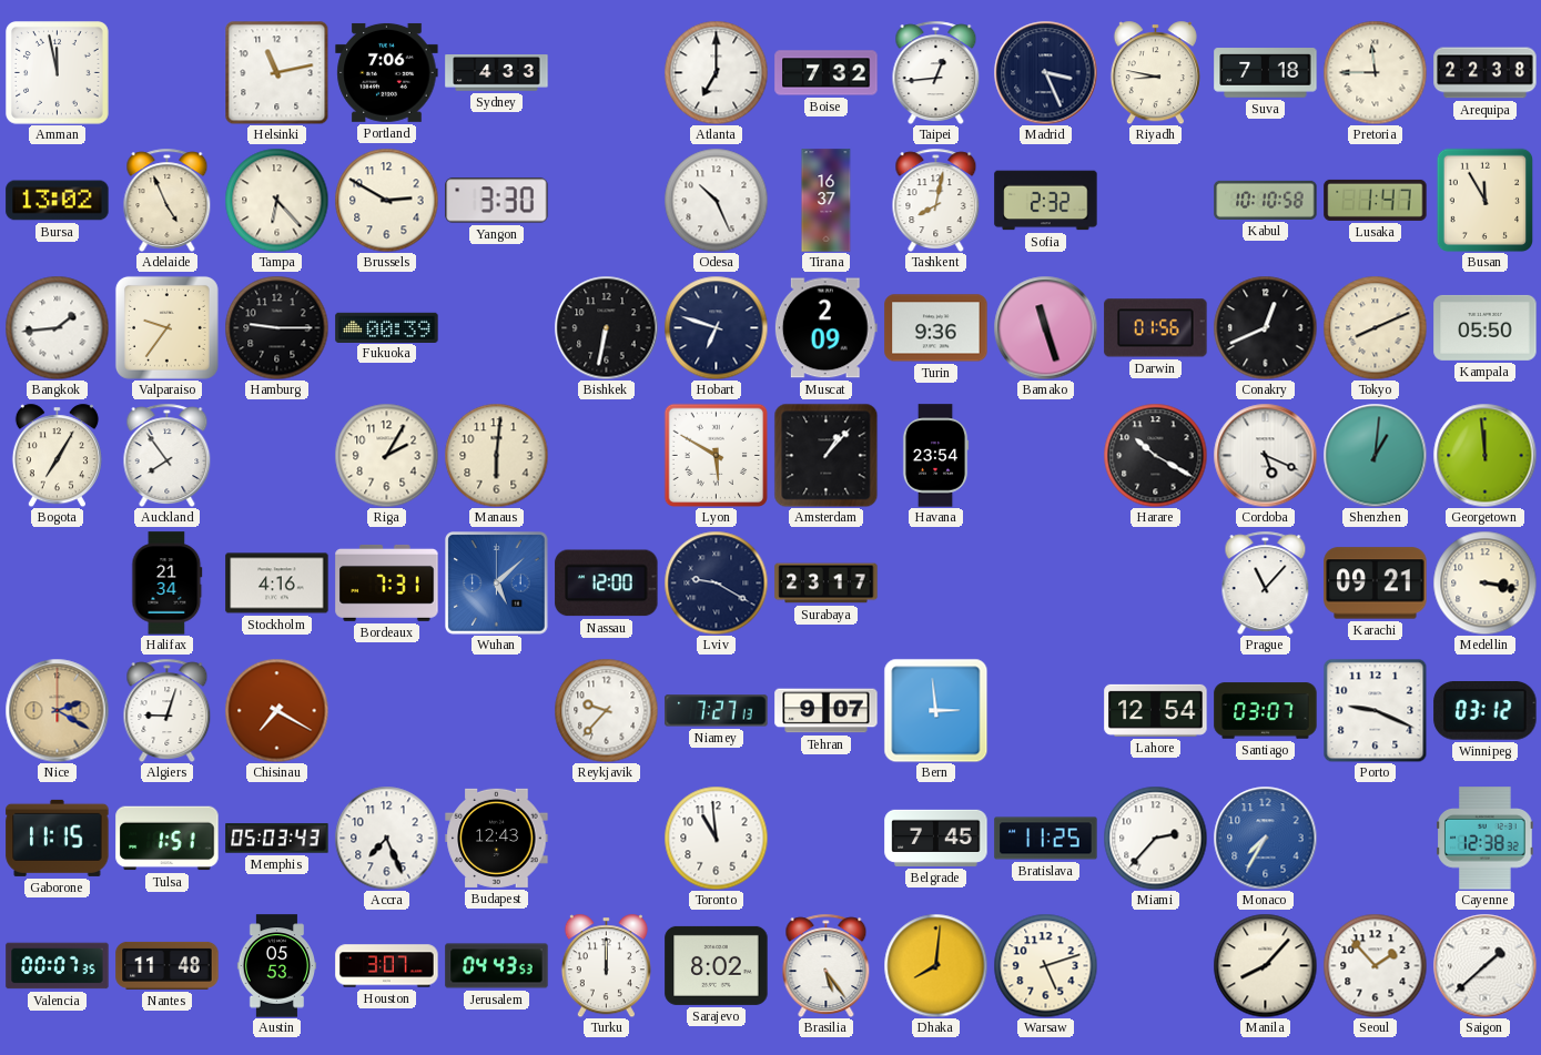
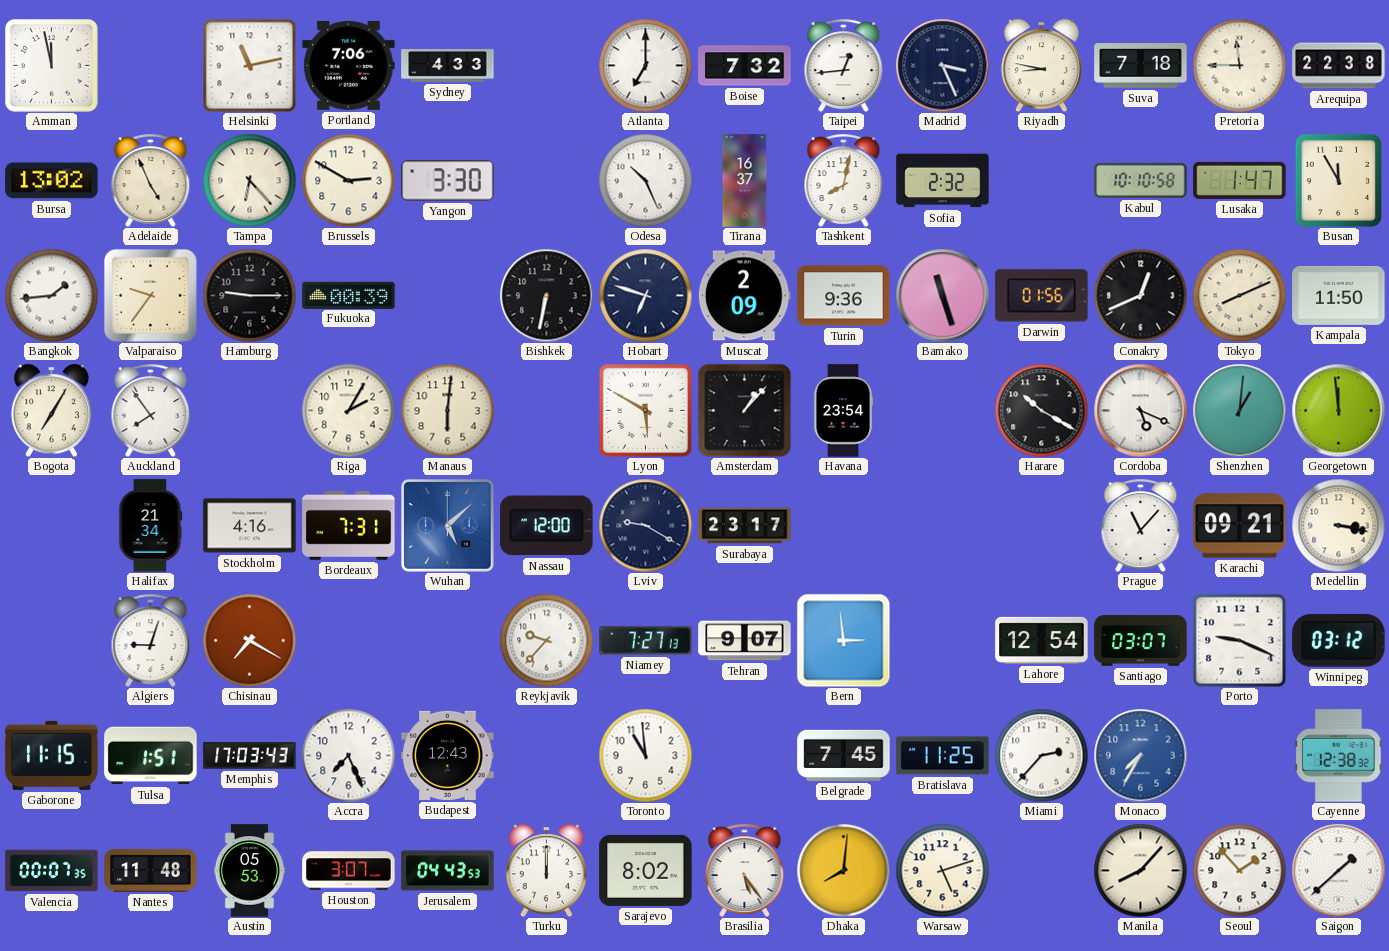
Kampala: 05:50 -> 11:50
Nice: 2:20 -> none
Memphis: 05:03 -> 17:03
